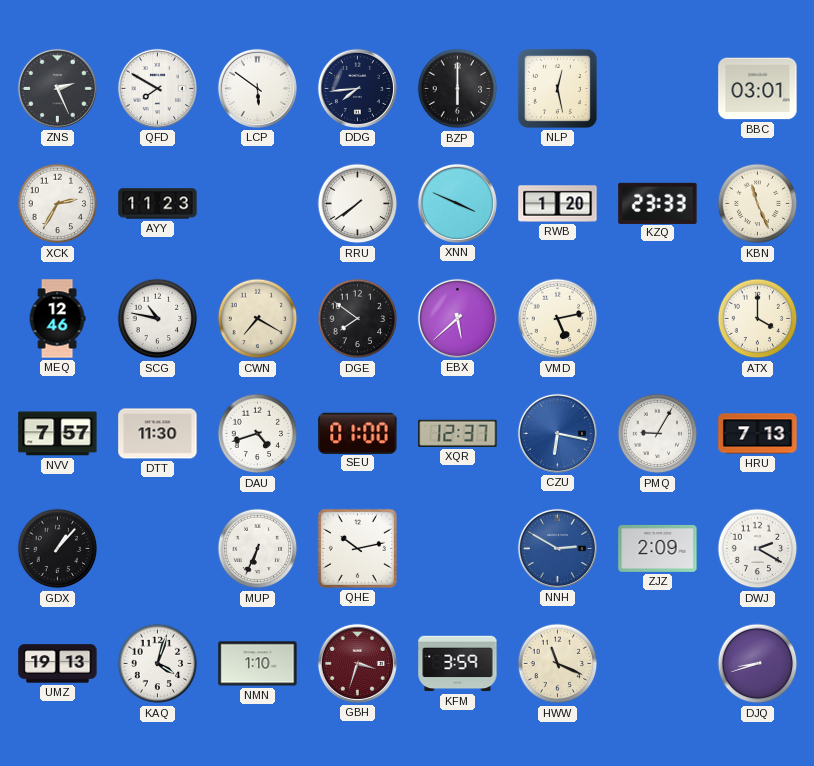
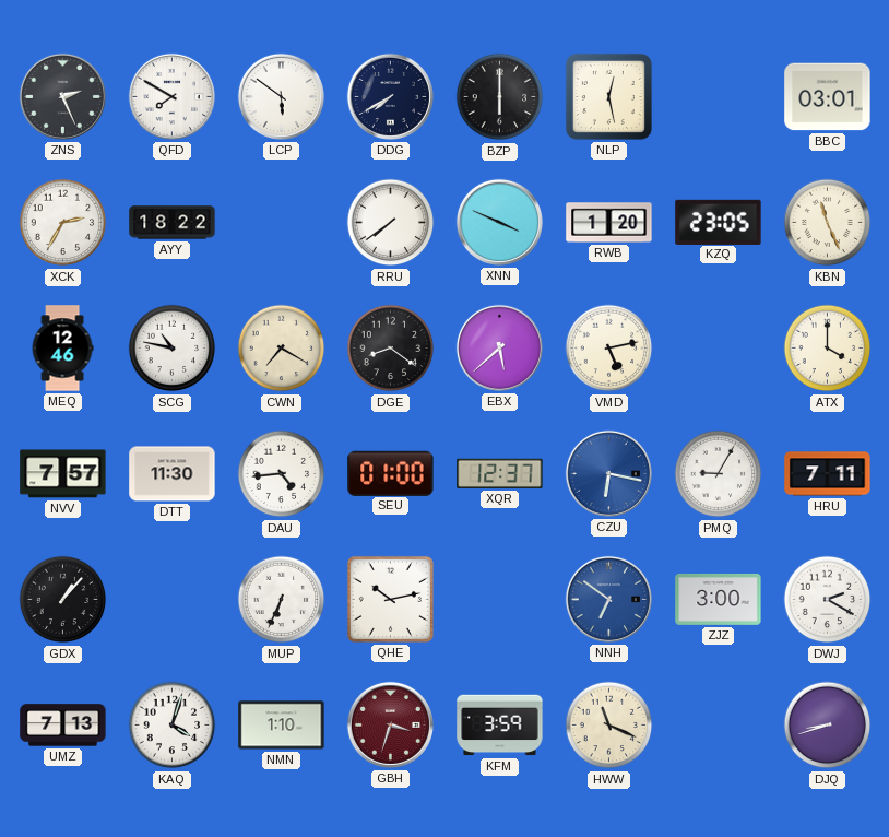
DDG: 7:44 -> 7:40
AYY: 11:23 -> 18:22
KZQ: 23:33 -> 23:05
DGE: 7:51 -> 8:21
DAU: 4:42 -> 4:44
HRU: 7:13 -> 7:11
NNH: 2:50 -> 6:51
ZJZ: 2:09 -> 3:00
UMZ: 19:13 -> 7:13
